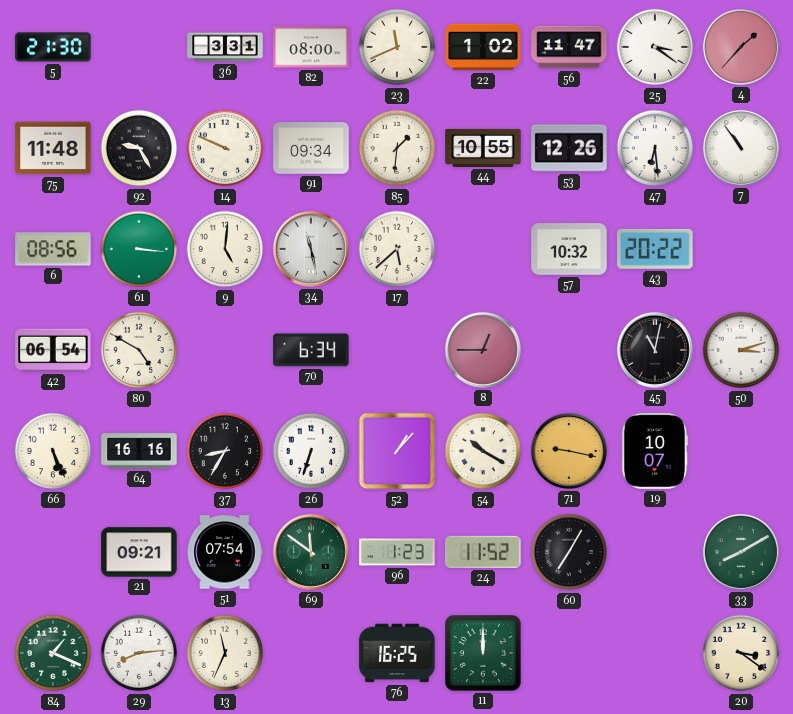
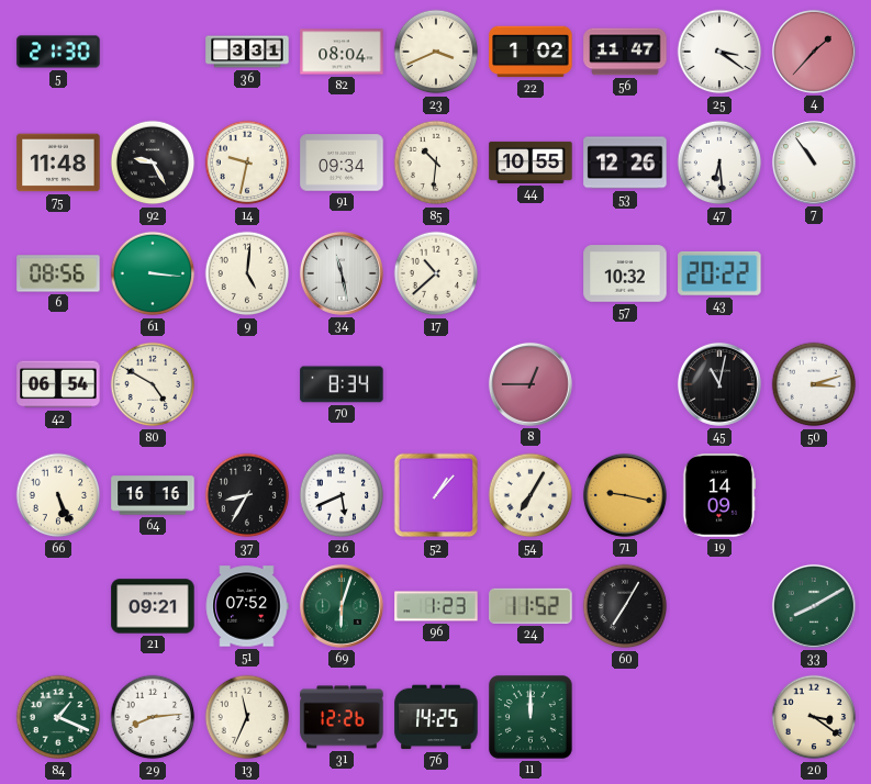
82: 08:00 -> 08:04
23: 11:41 -> 3:41
14: 9:49 -> 9:32
85: 1:31 -> 10:31
17: 5:38 -> 10:38
70: 6:34 -> 8:34
26: 6:33 -> 5:41
54: 10:20 -> 7:05
19: 10:07 -> 14:09
51: 07:54 -> 07:52
69: 11:51 -> 6:03
31: none -> 12:26
76: 16:25 -> 14:25
